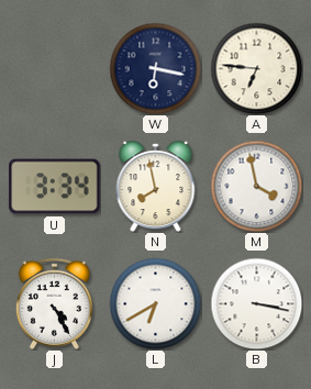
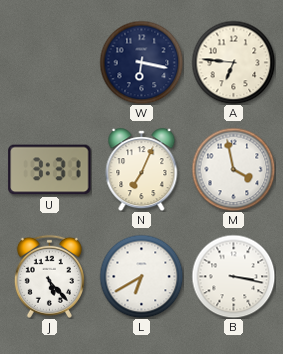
U: 3:34 -> 3:31
N: 7:58 -> 7:04
J: 4:25 -> 5:23
